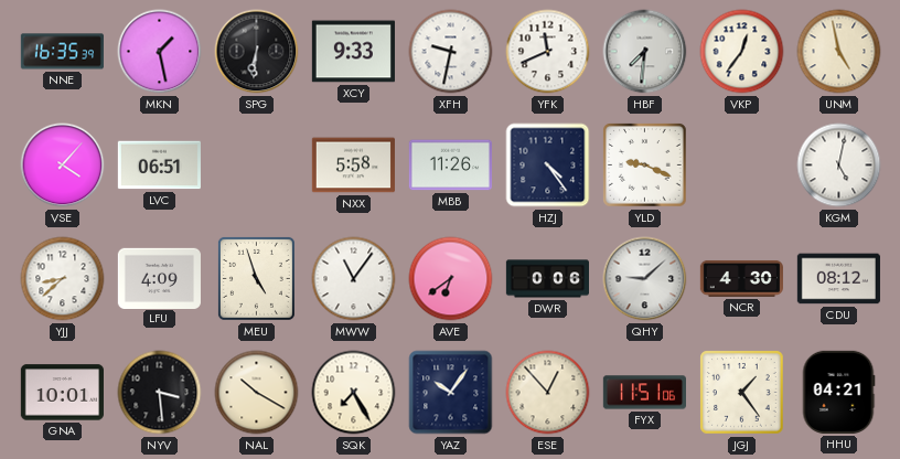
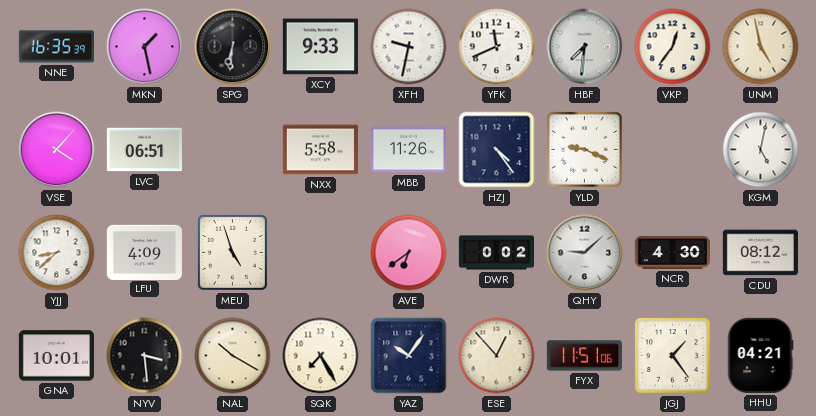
MWW: 11:06 -> none
DWR: 0:06 -> 0:02
